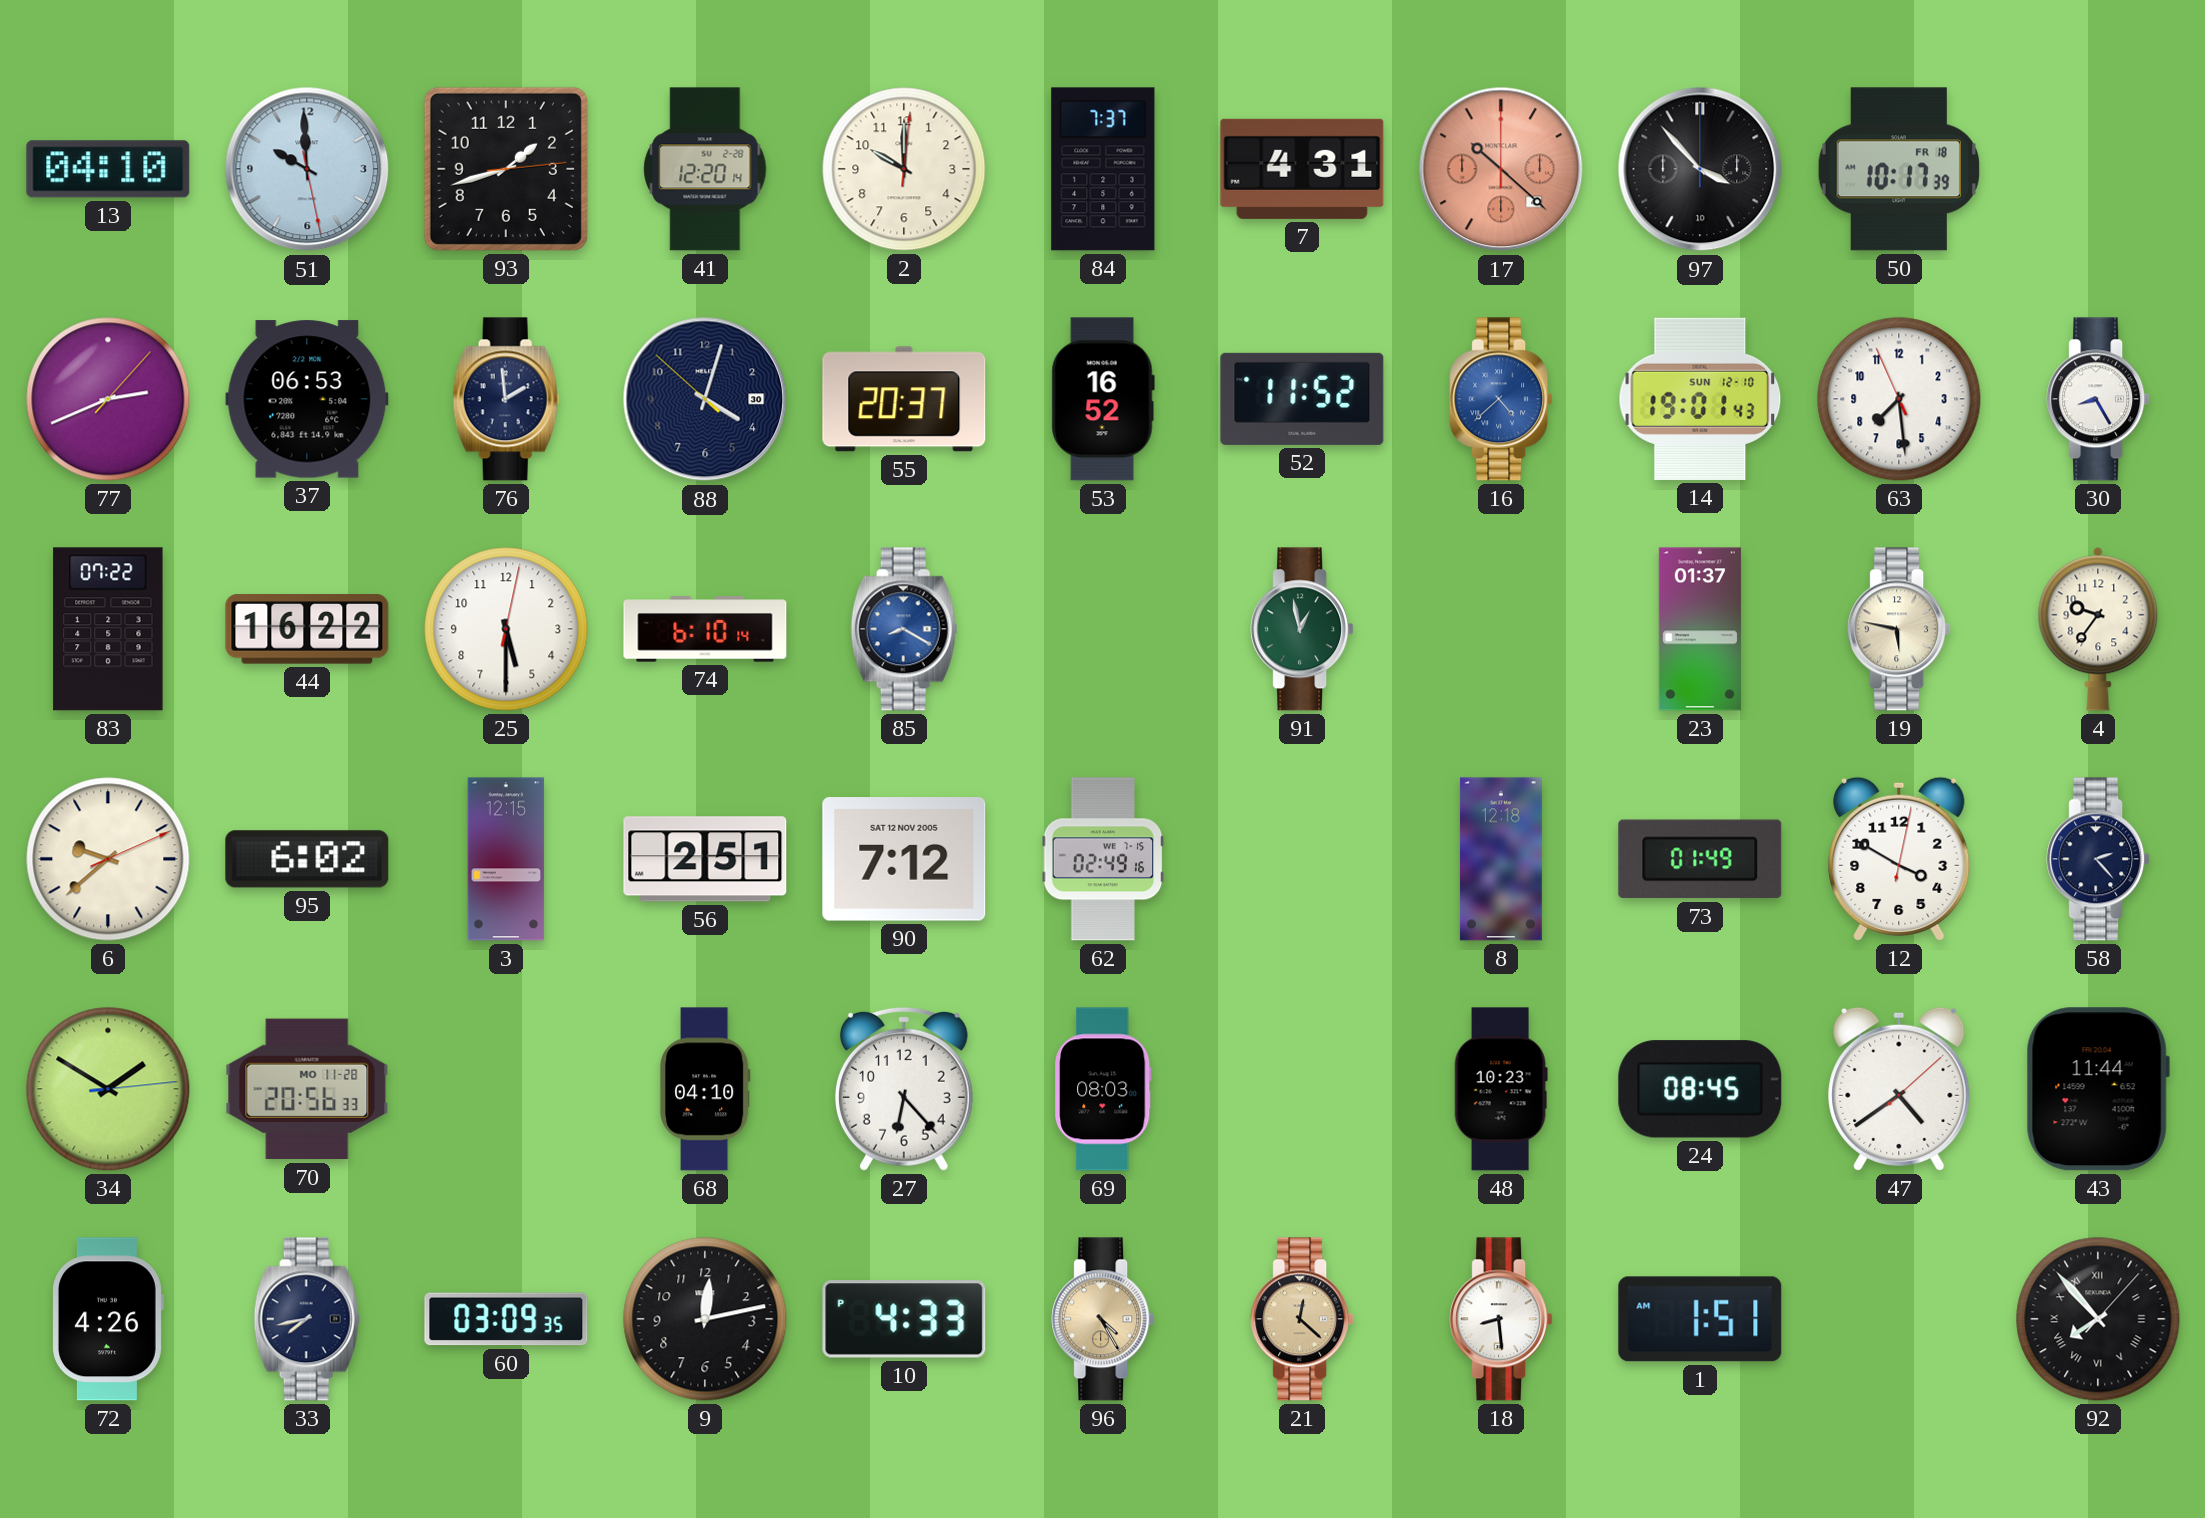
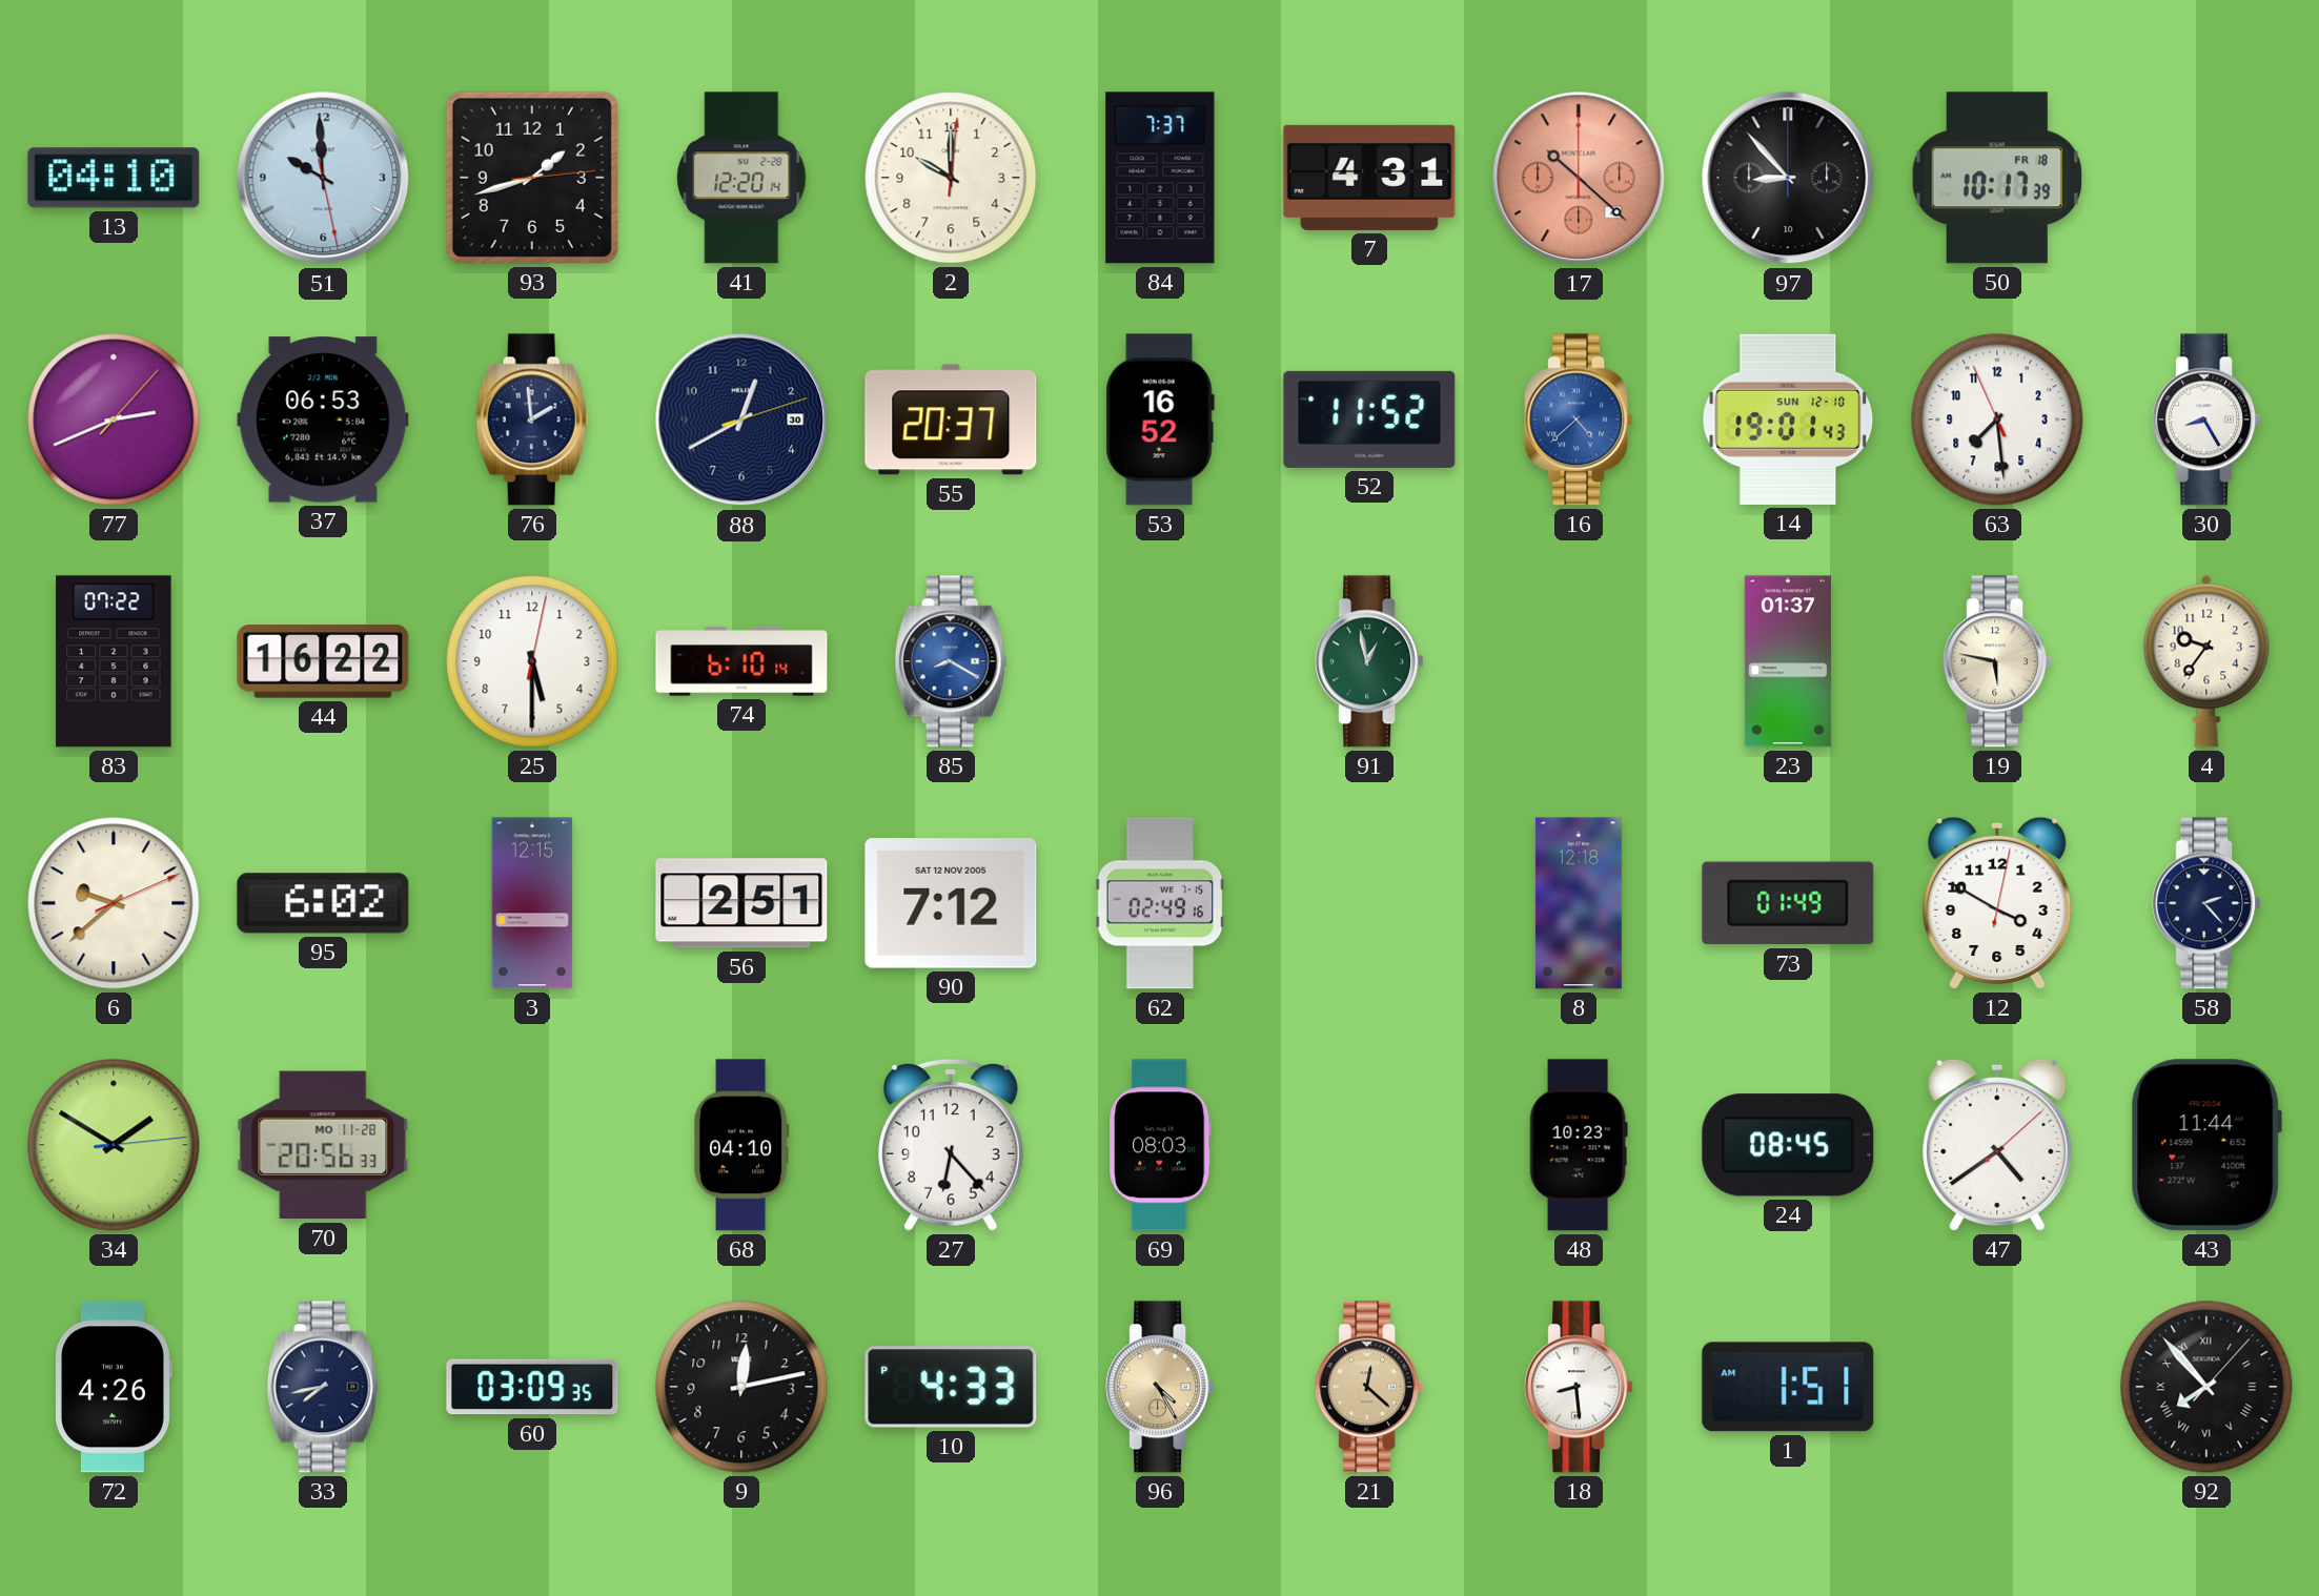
97: 3:53 -> 8:53
88: 4:02 -> 12:40
